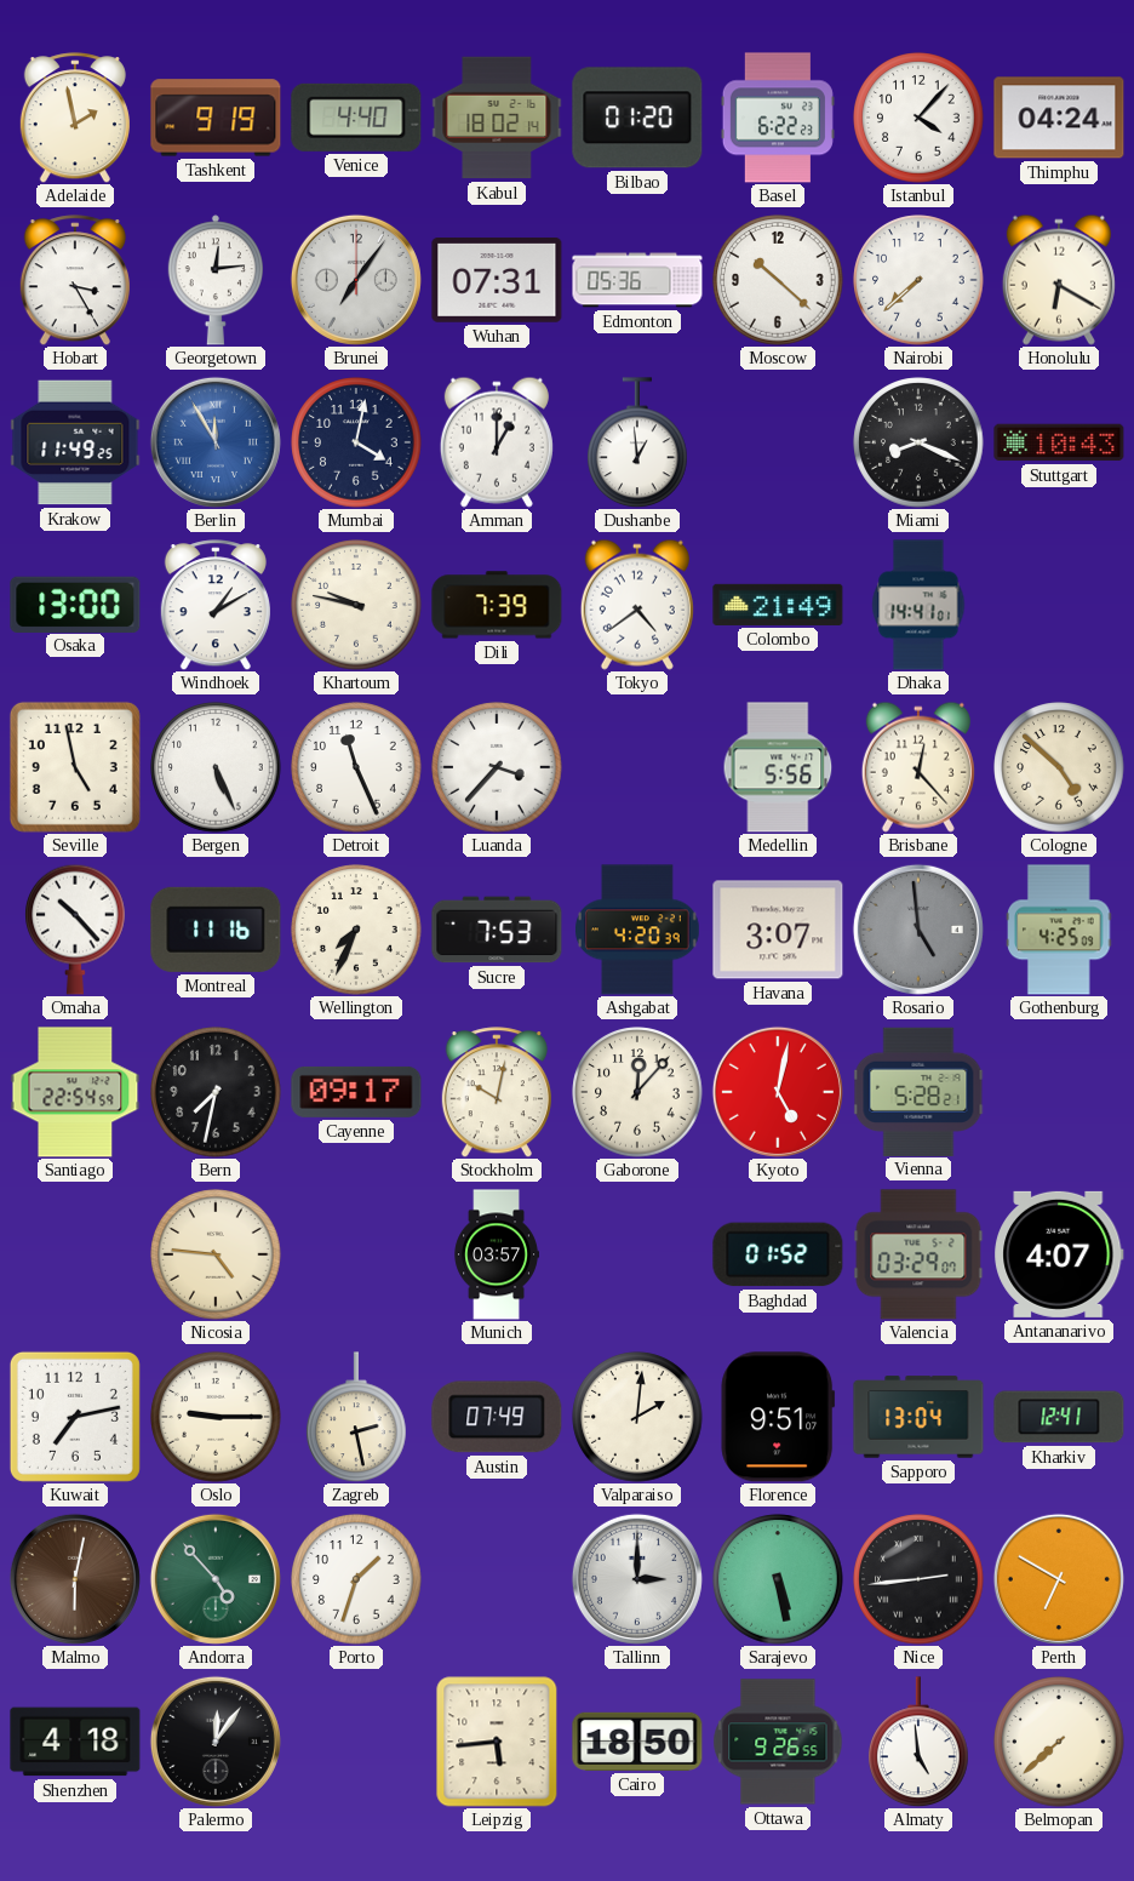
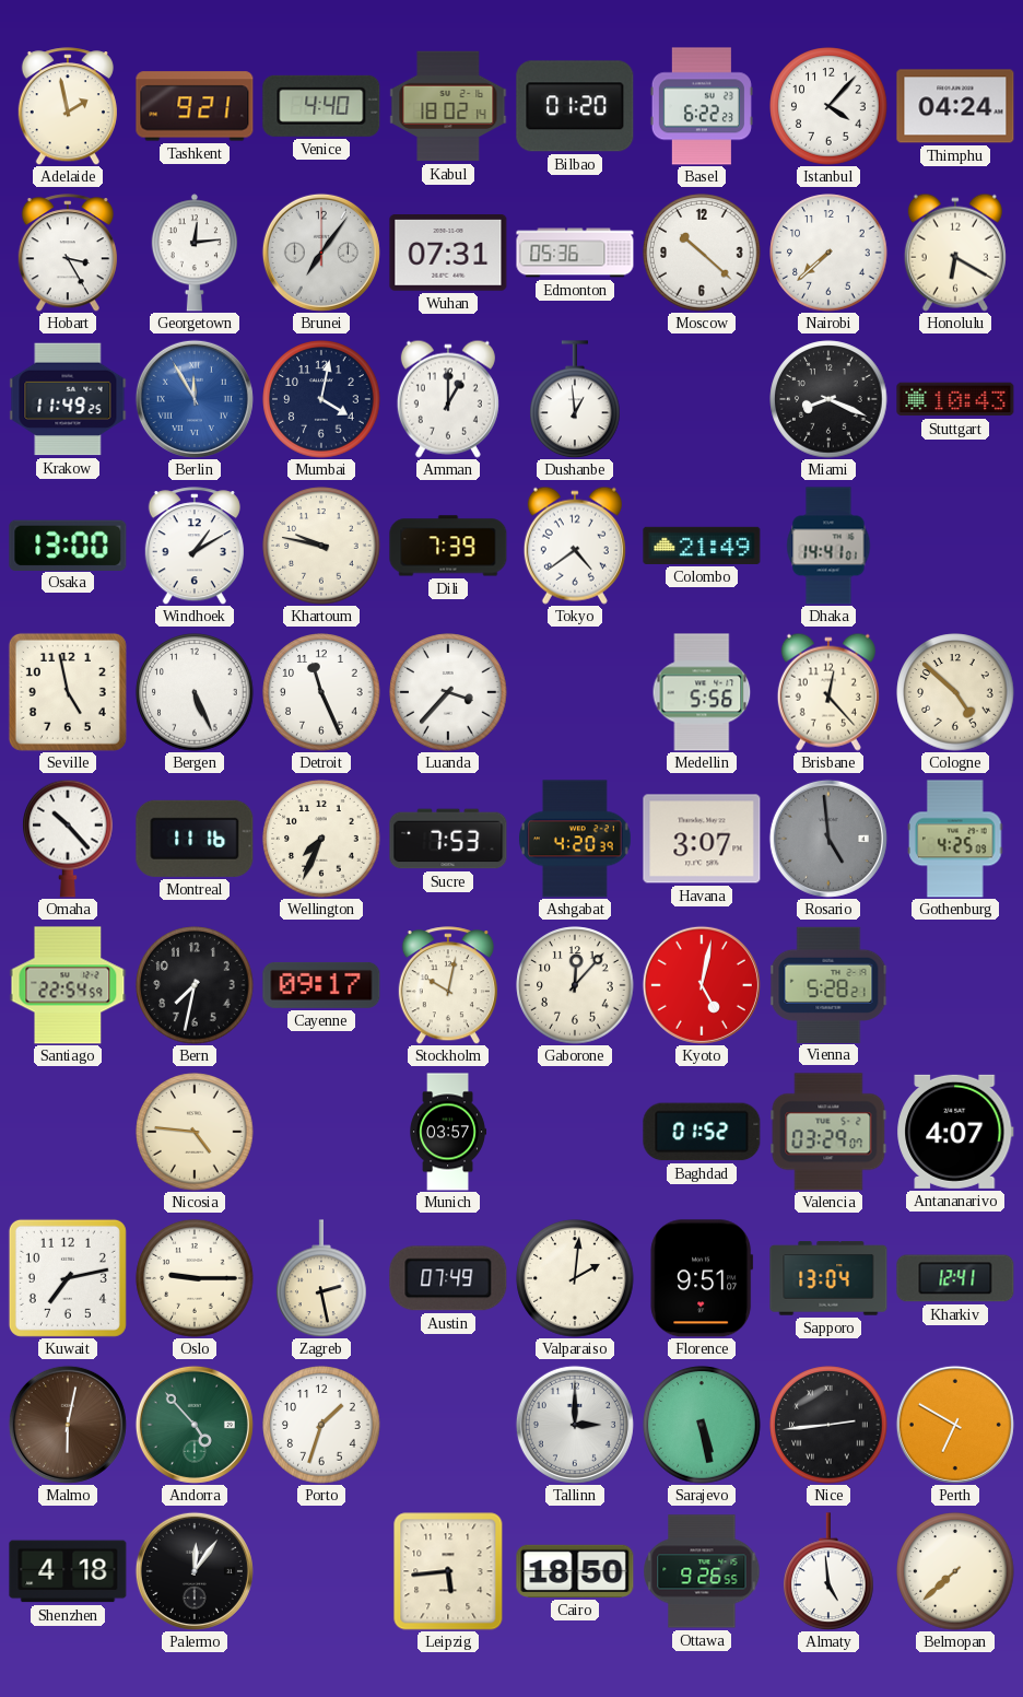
Tashkent: 9:19 -> 9:21
